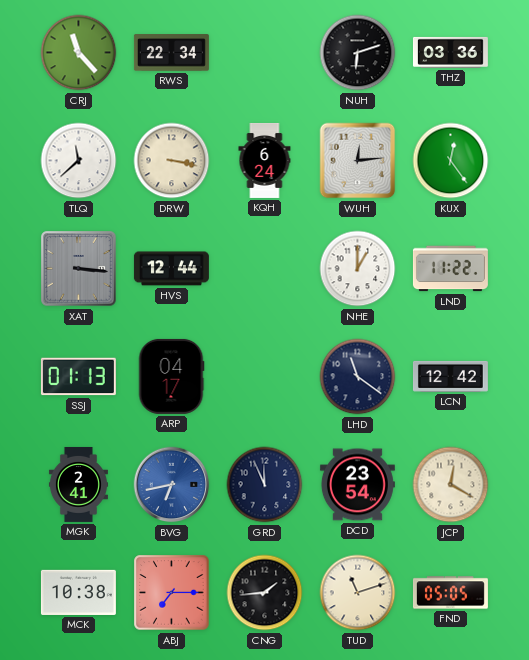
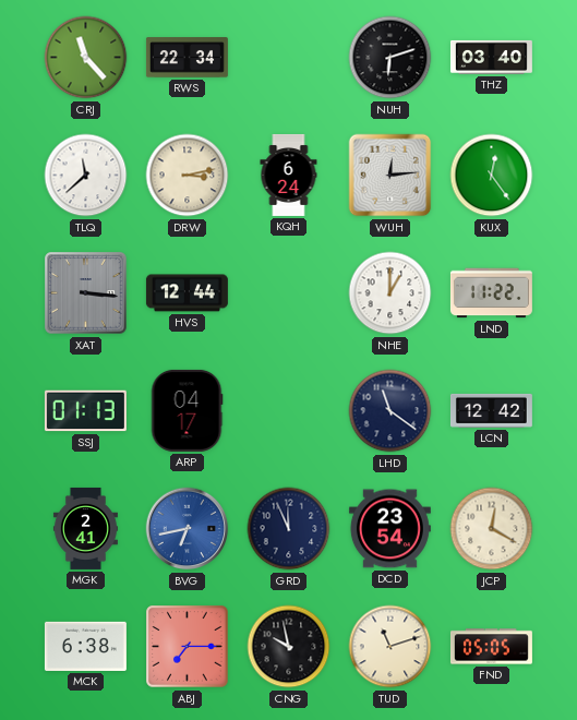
THZ: 03:36 -> 03:40
DRW: 3:17 -> 3:13
MCK: 10:38 -> 6:38
CNG: 1:44 -> 9:58
